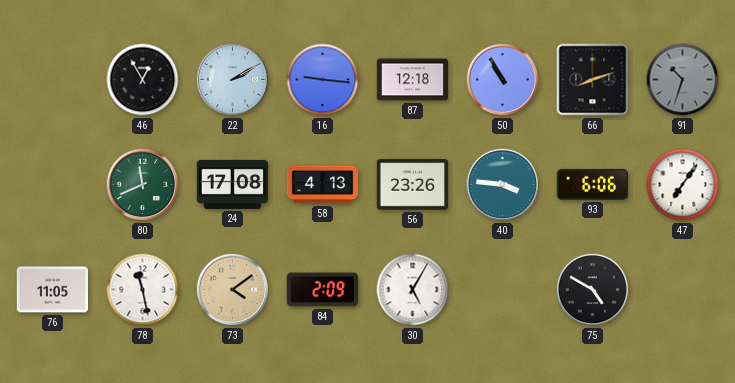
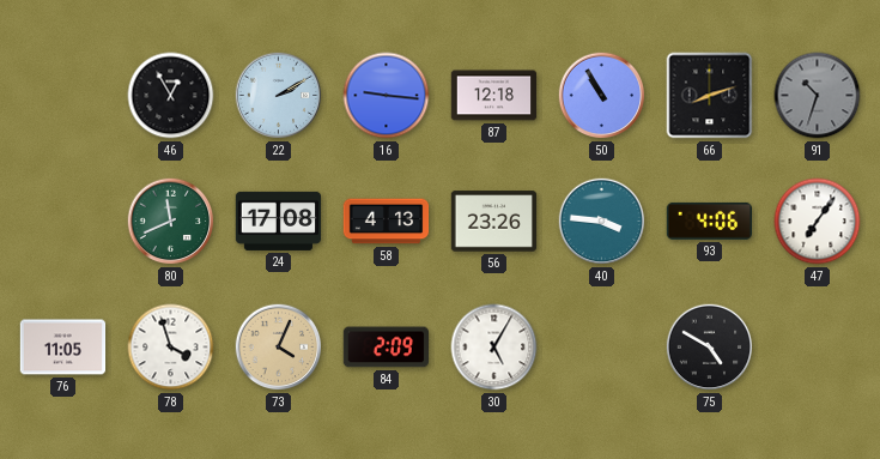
93: 6:06 -> 4:06
78: 11:28 -> 3:57
73: 4:09 -> 4:04
